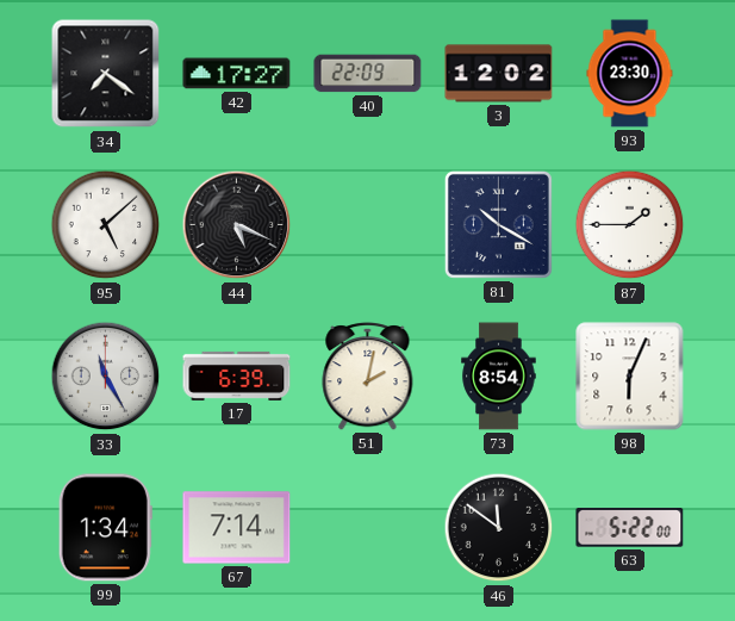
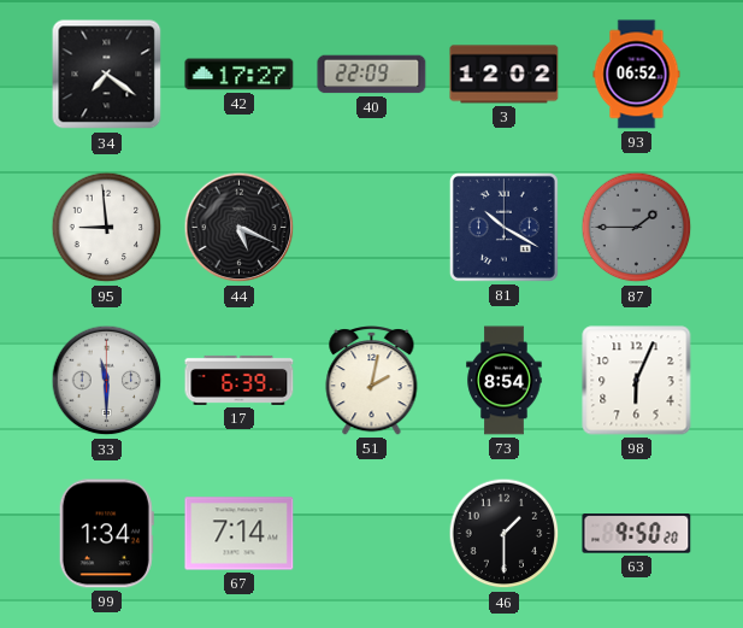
93: 23:30 -> 06:52
95: 5:08 -> 8:59
87 dial: white -> grey
33: 11:25 -> 11:30
46: 11:51 -> 1:30
63: 5:22 -> 9:50
